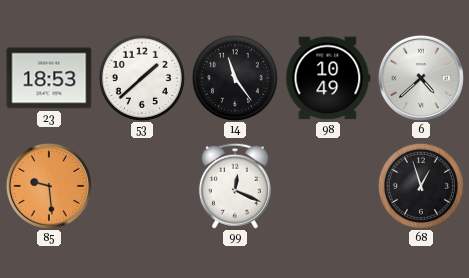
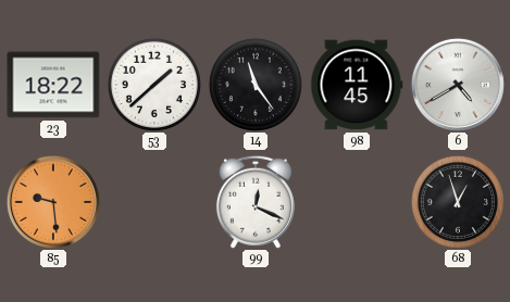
23: 18:53 -> 18:22
98: 10:49 -> 11:45
6: 4:38 -> 4:40
